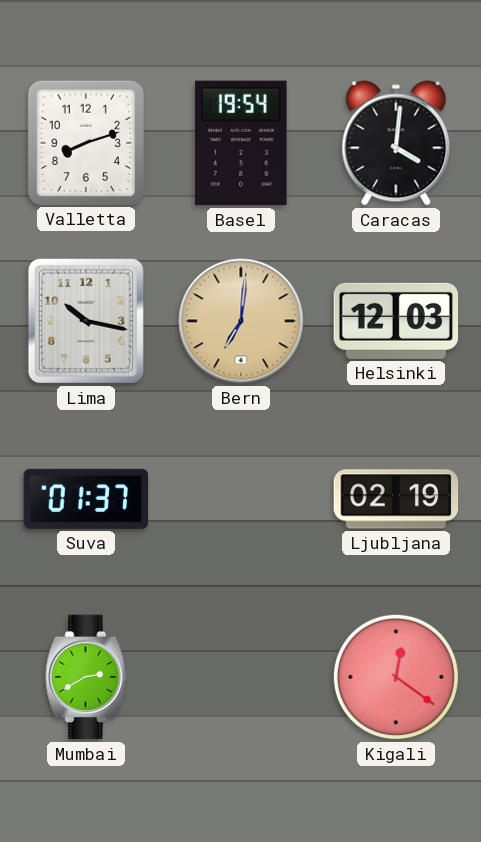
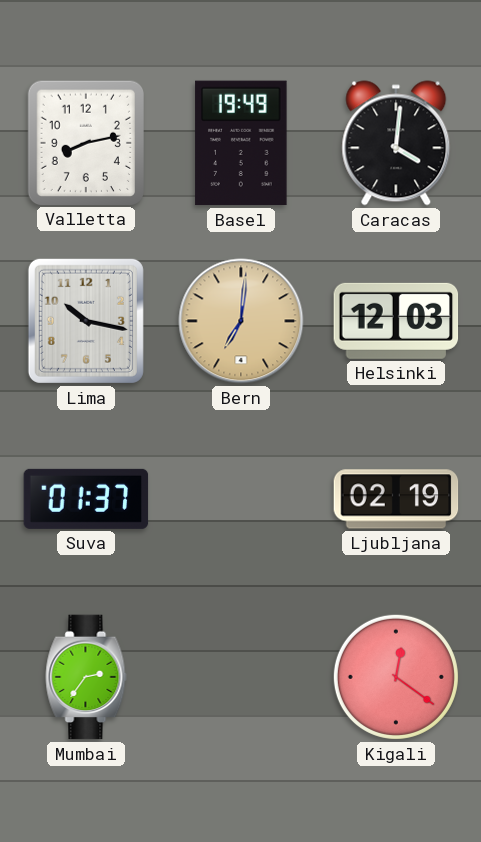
Valletta: 8:12 -> 8:13
Basel: 19:54 -> 19:49
Mumbai: 2:40 -> 2:36
